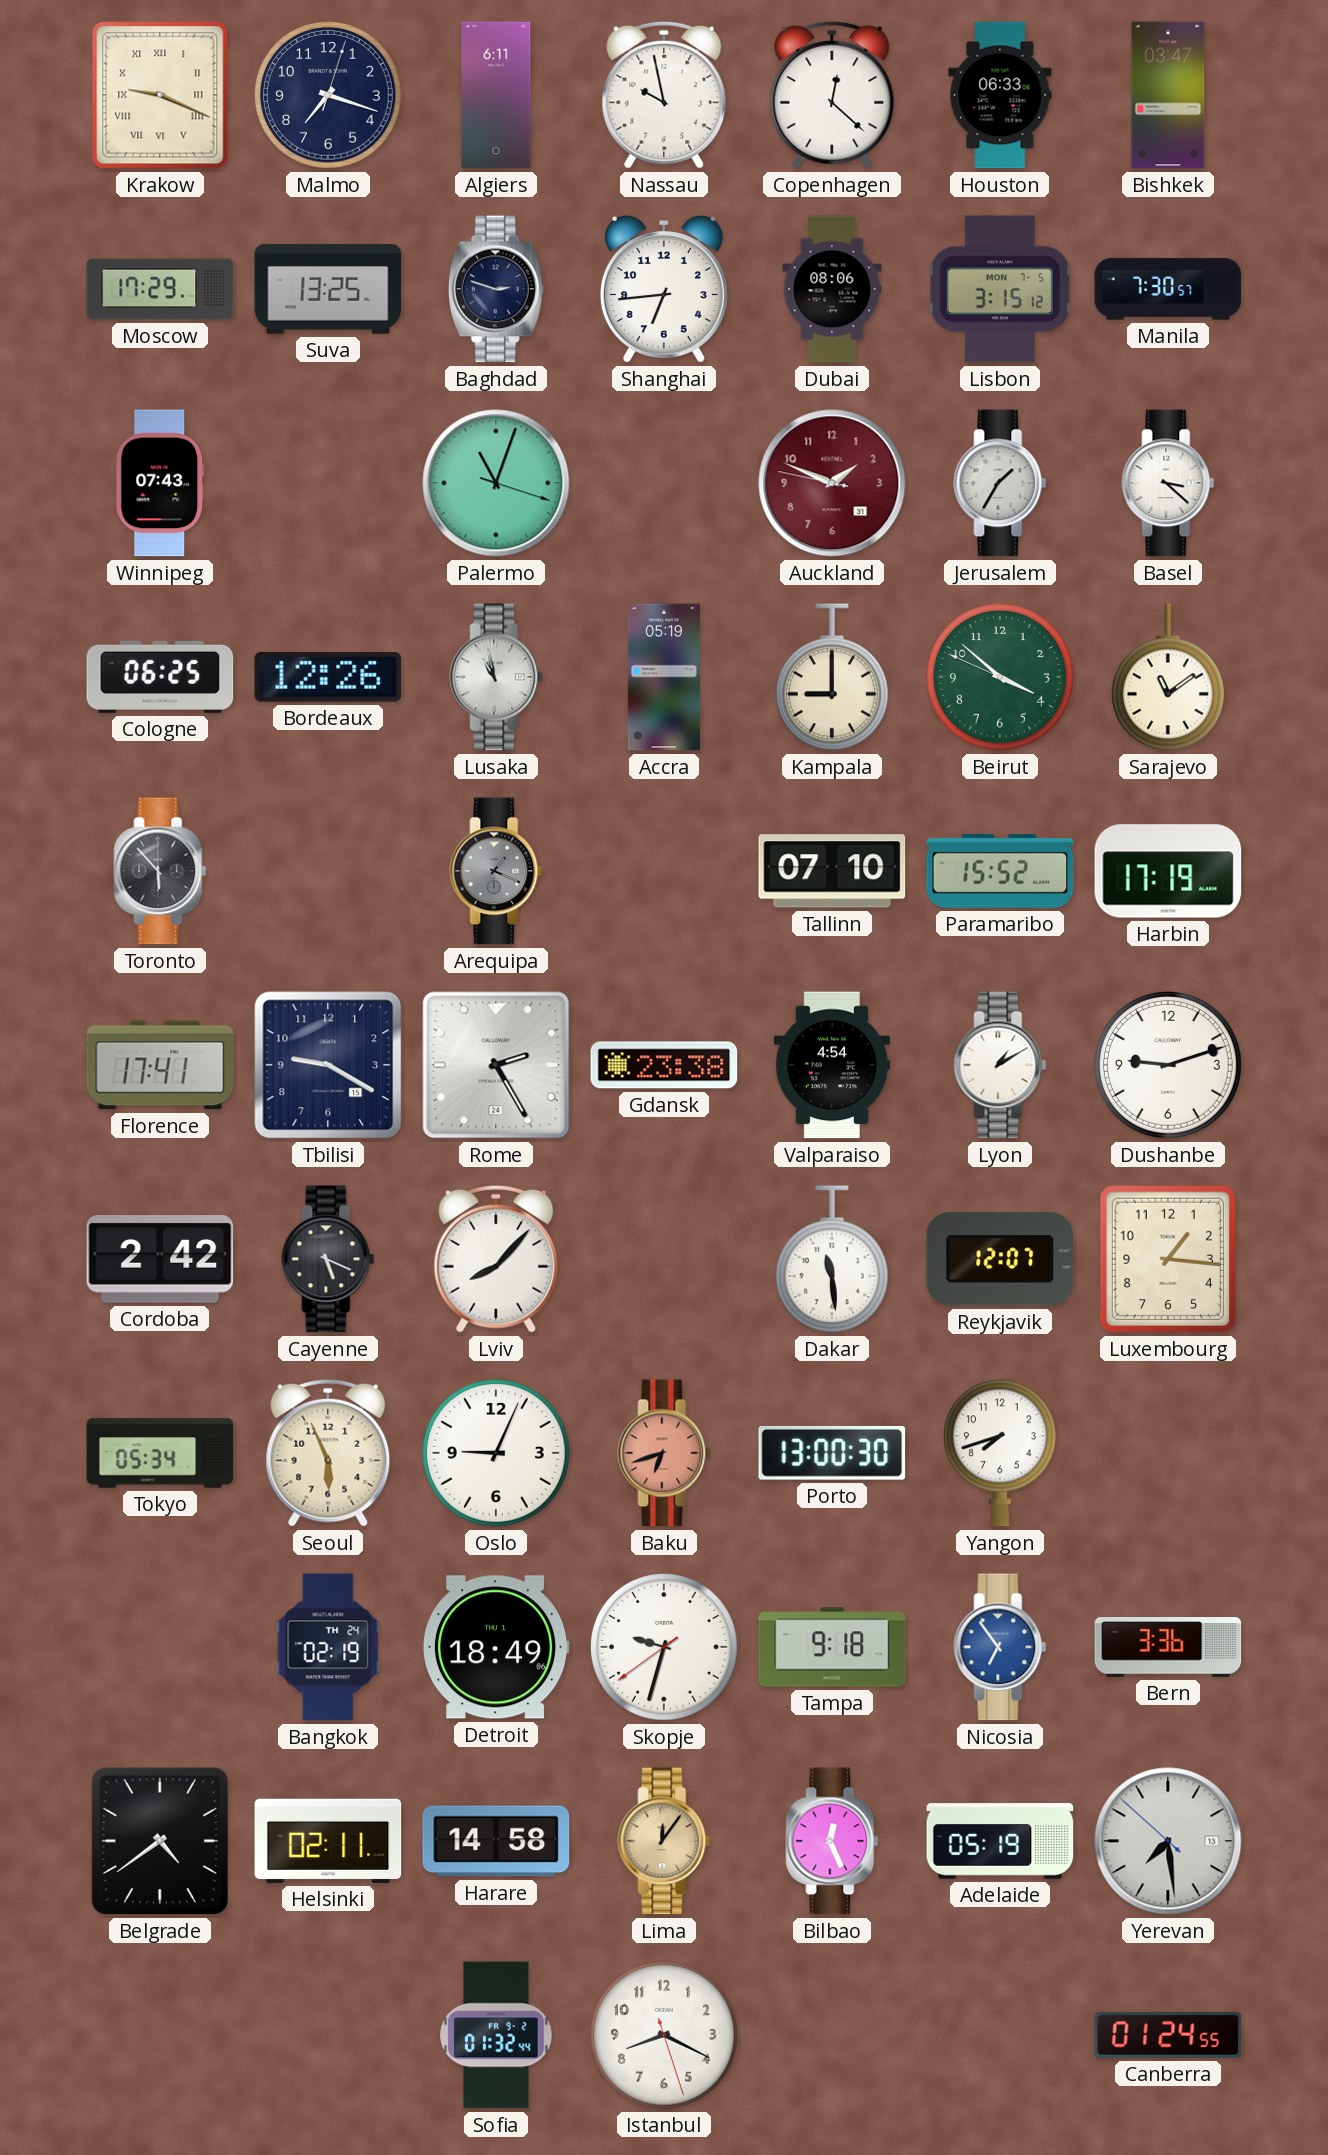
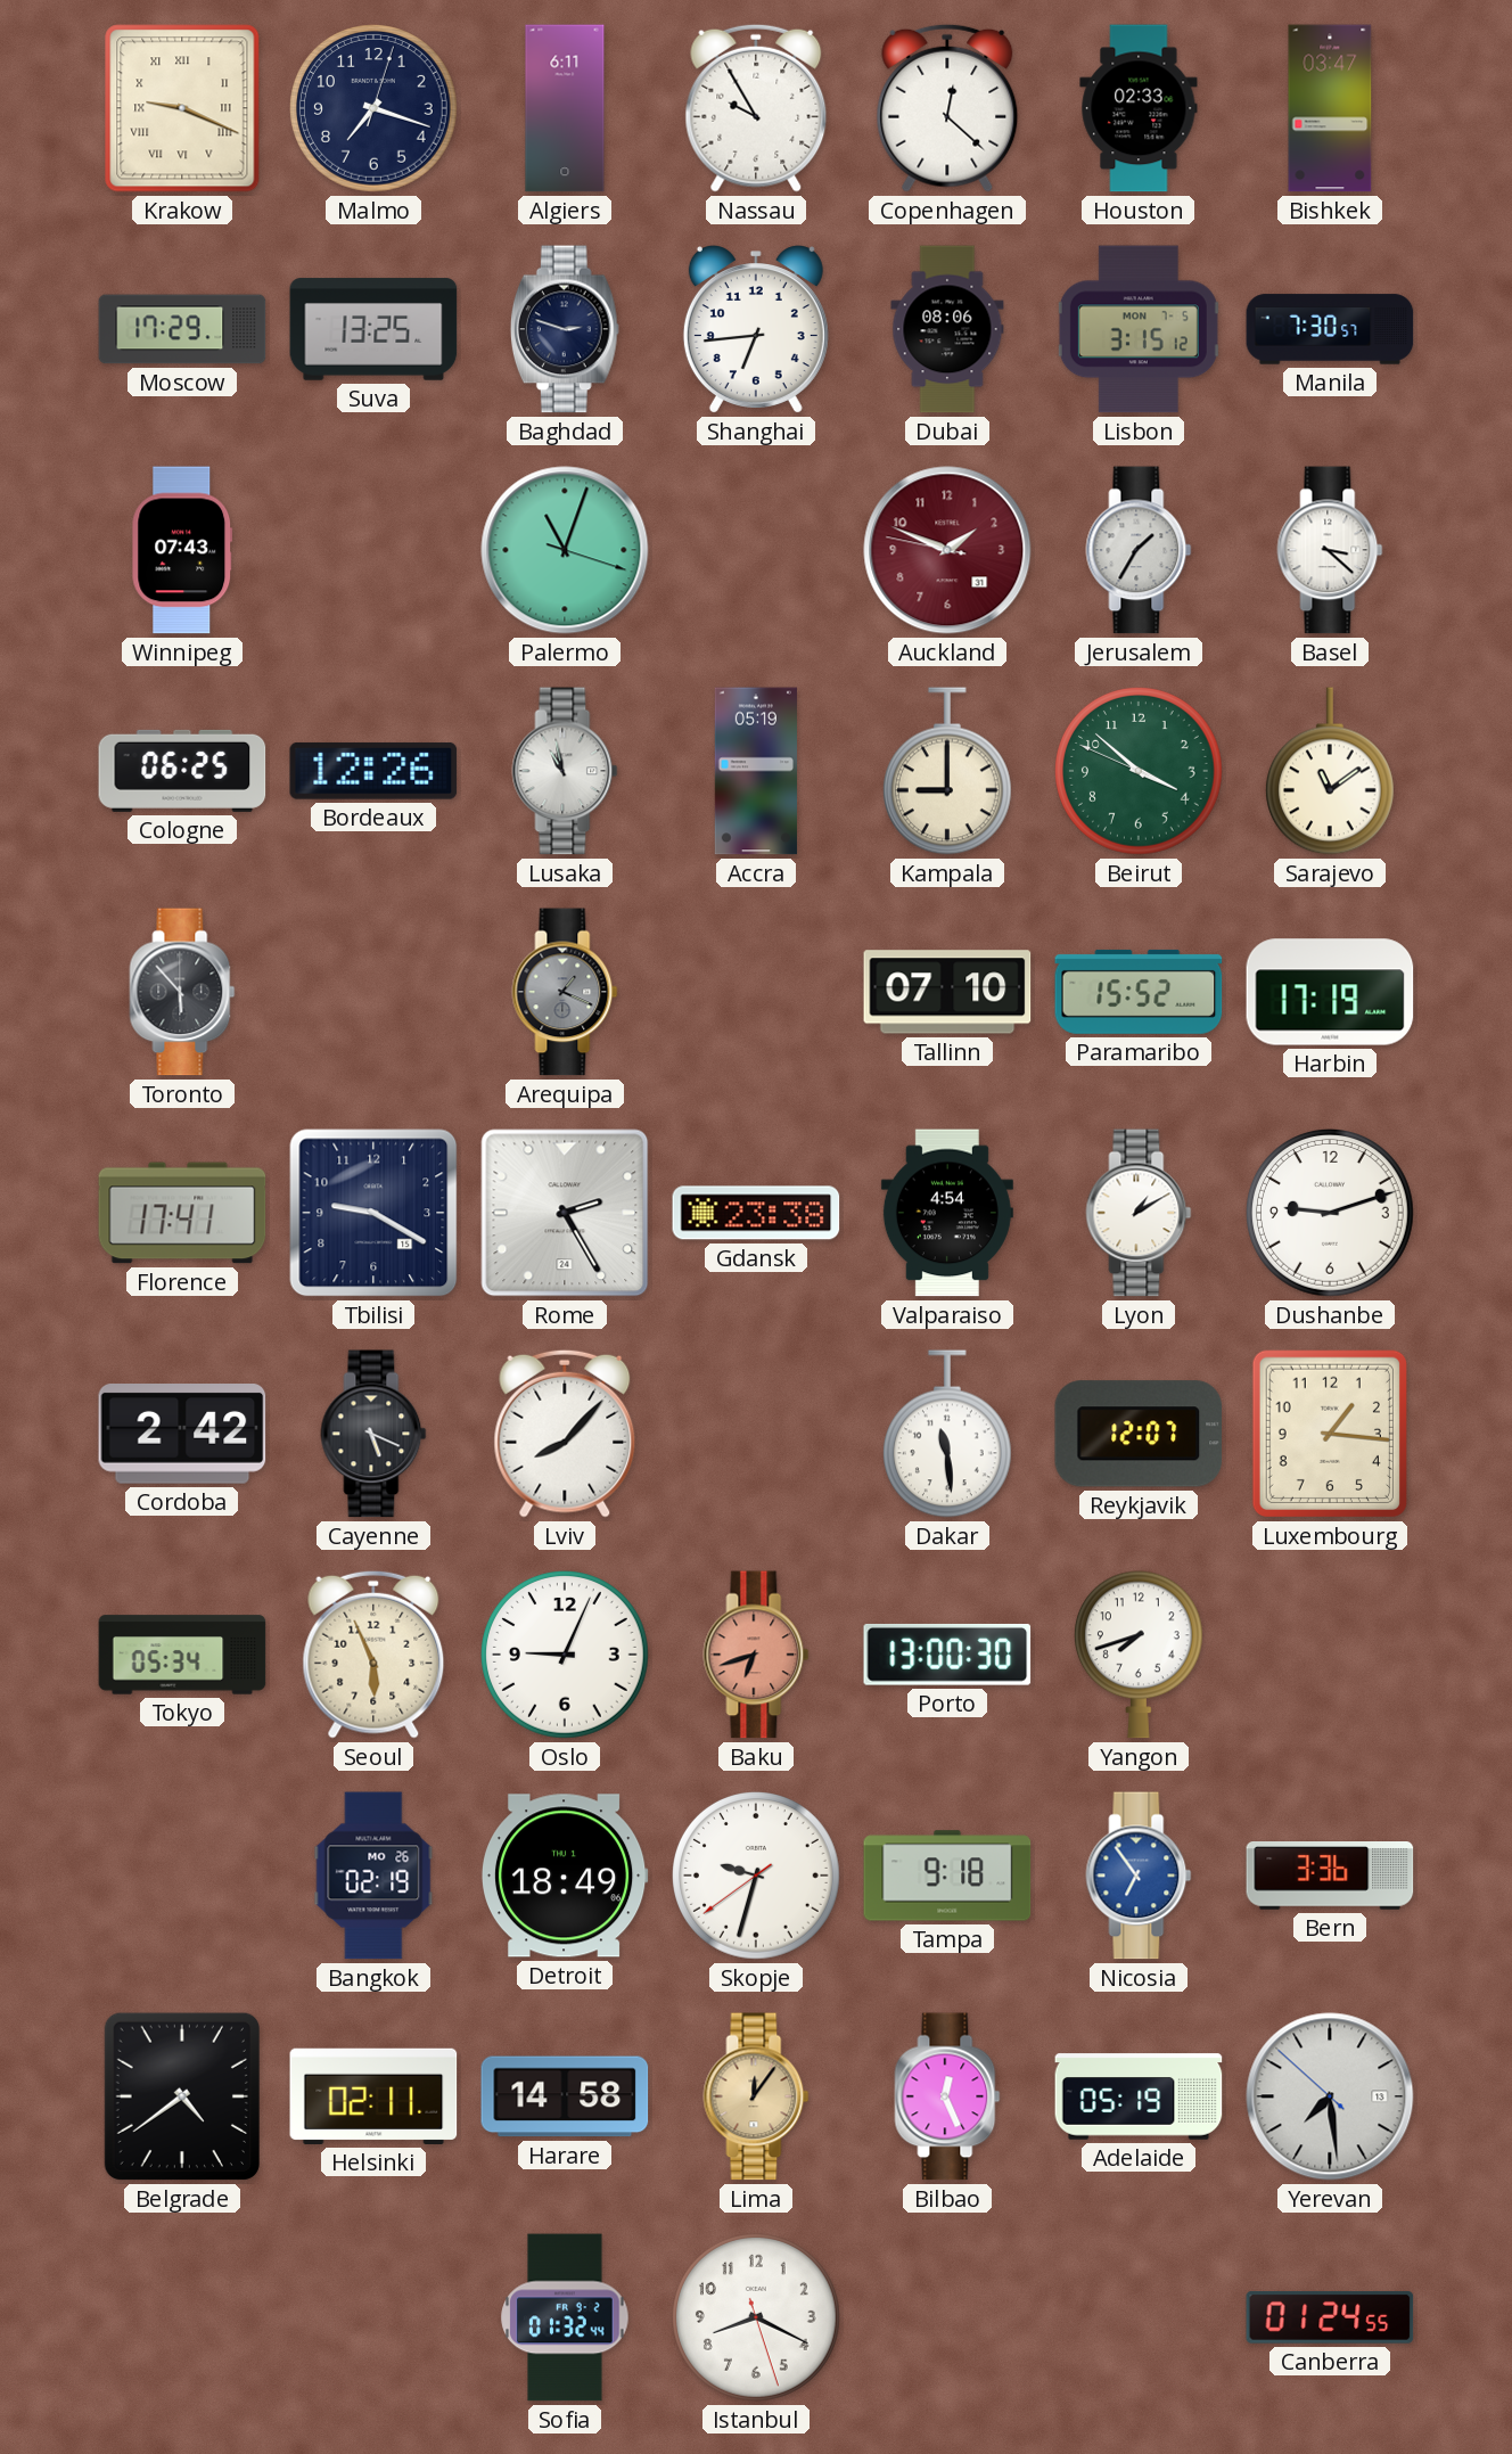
Nassau: 9:58 -> 9:55
Houston: 06:33 -> 02:33
Bangkok date: TH 24 -> MO 26
